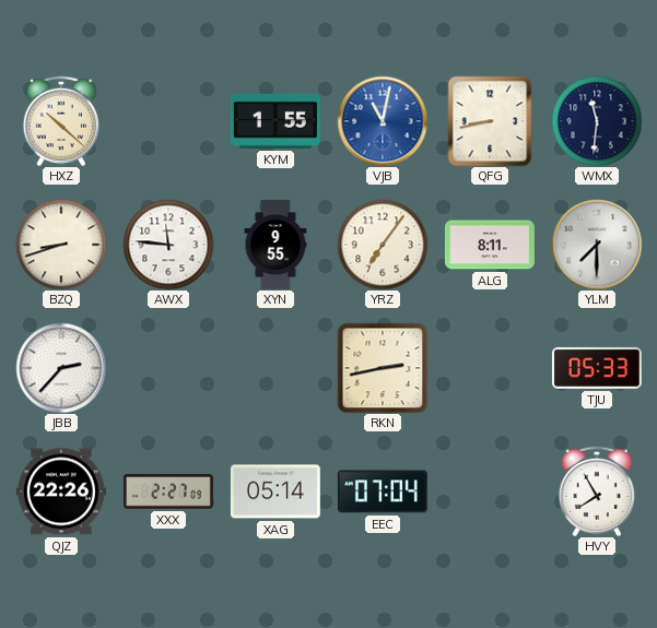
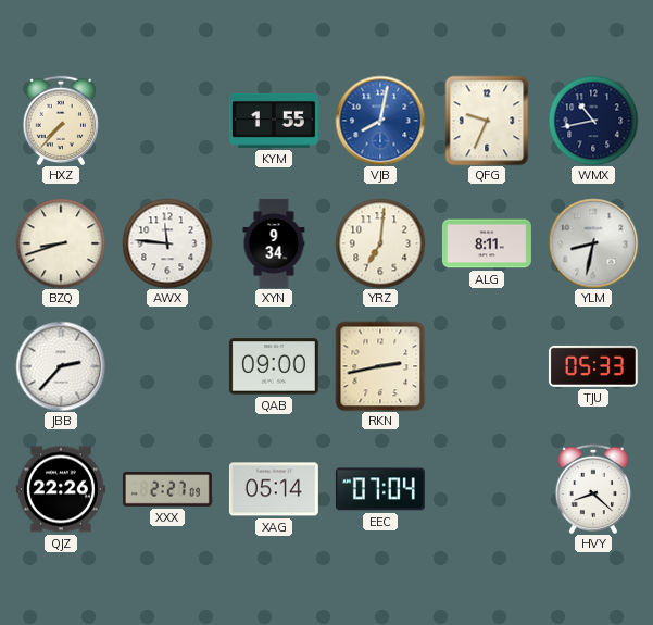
HXZ: 10:22 -> 7:37
VJB: 11:02 -> 8:02
QFG: 8:43 -> 9:34
WMX: 11:31 -> 10:43
XYN: 9:55 -> 9:34
YRZ: 7:06 -> 7:01
YLM: 7:30 -> 8:32
QAB: none -> 09:00
HVY: 7:55 -> 8:22
